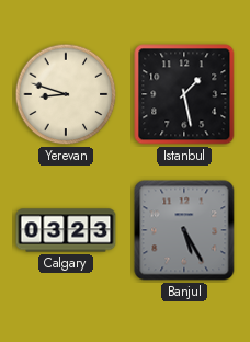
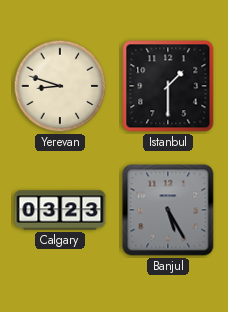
Istanbul: 1:28 -> 1:30
